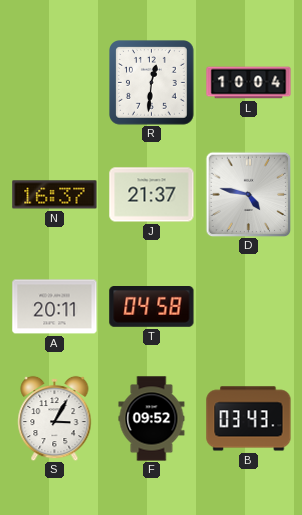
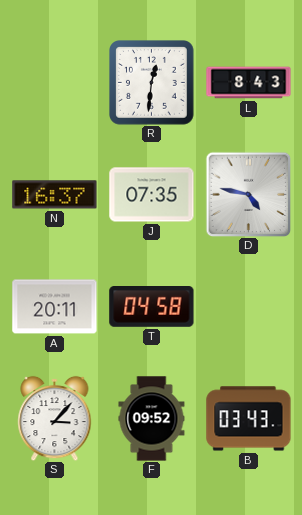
L: 10:04 -> 8:43
J: 21:37 -> 07:35
S: 3:05 -> 3:07
